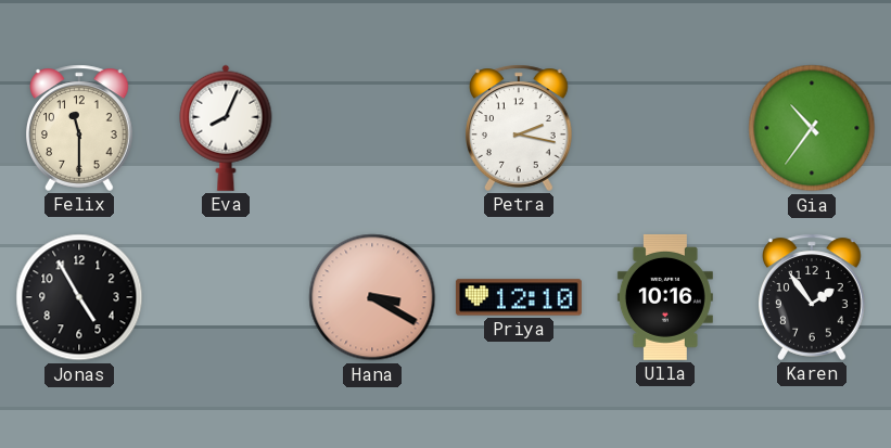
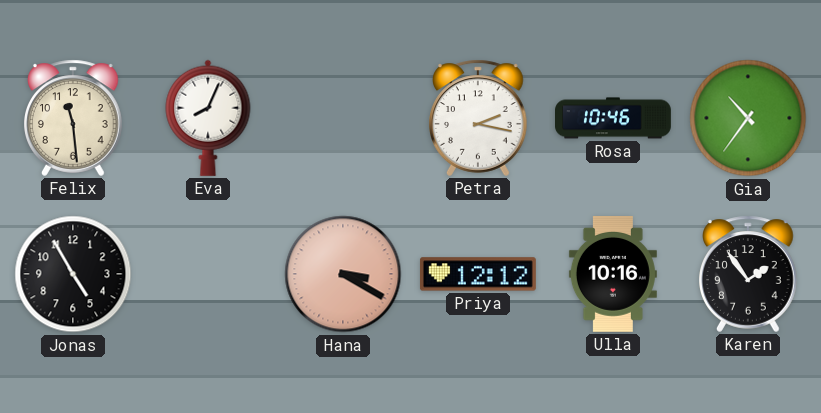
Felix: 11:30 -> 11:29
Rosa: none -> 10:46
Priya: 12:10 -> 12:12
